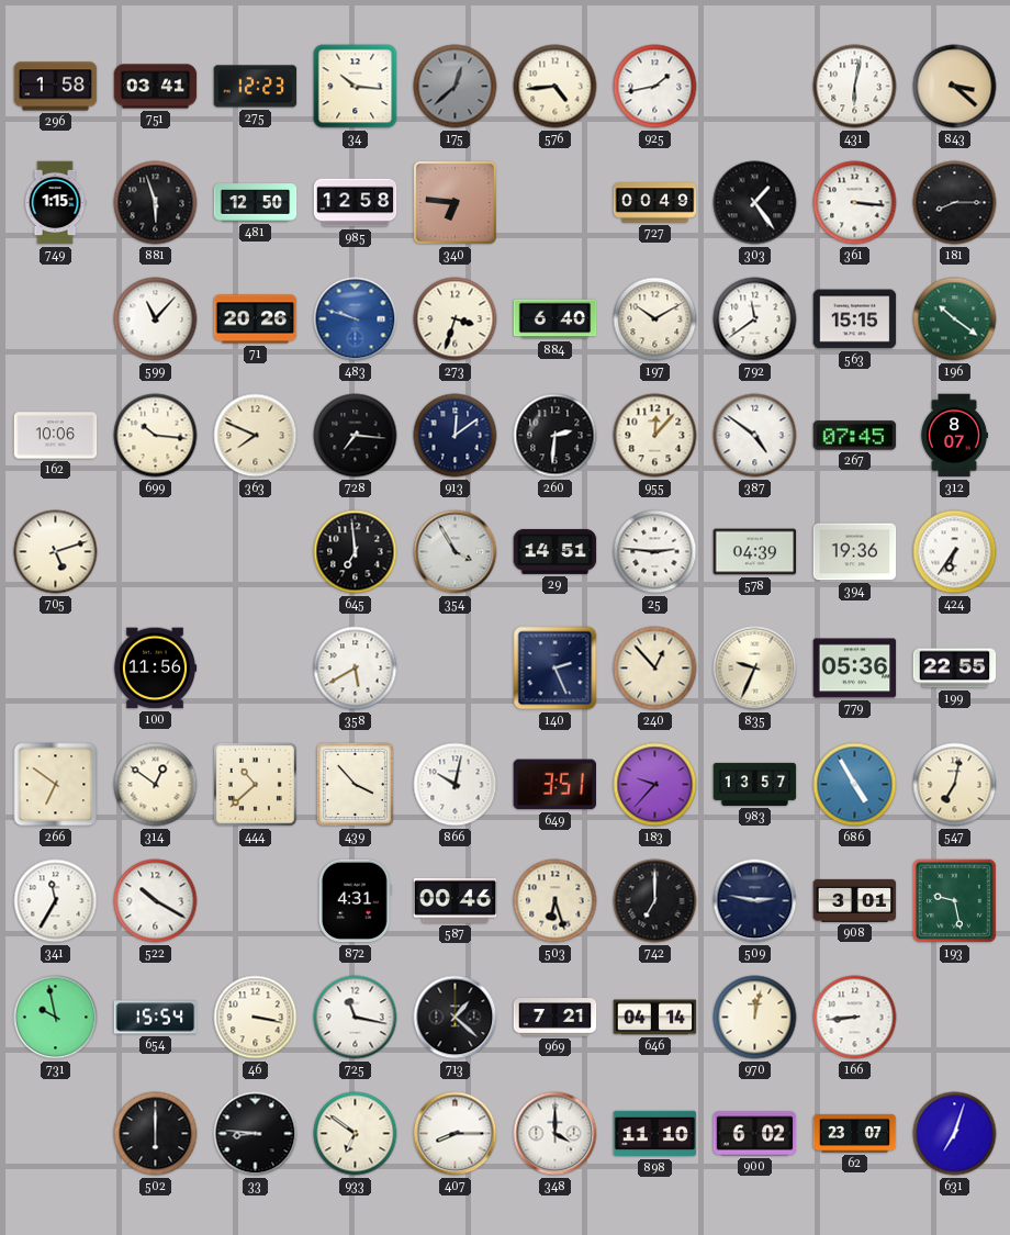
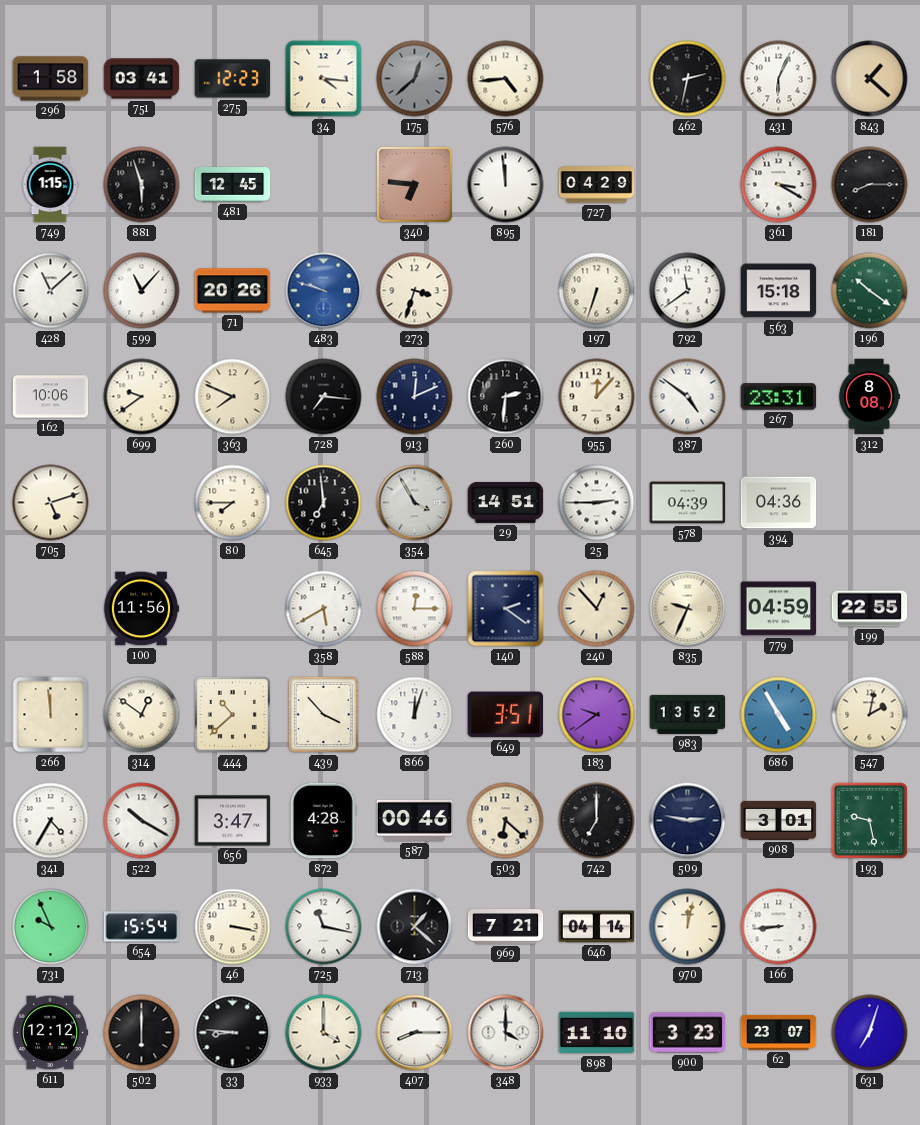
34: 10:16 -> 4:16
925: 1:43 -> none
462: none -> 2:32
431: 6:02 -> 6:04
843: 3:22 -> 1:22
481: 12:50 -> 12:45
985: 12:58 -> none
895: none -> 11:59
727: 00:49 -> 04:29
303: 1:24 -> none
361: 3:16 -> 3:20
428: none -> 11:08
884: 6:40 -> none
197: 10:10 -> 6:33
563: 15:15 -> 15:18
699: 10:16 -> 9:39
913: 12:09 -> 12:11
267: 07:45 -> 23:31
312: 8:07 -> 8:08
80: none -> 7:45
25: 2:46 -> 2:45
394: 19:36 -> 04:36
424: 6:36 -> none
588: none -> 12:15
140: 2:26 -> 2:21
779: 05:36 -> 04:59
266: 6:51 -> 11:59
866: 10:02 -> 12:03
183: 9:37 -> 9:39
983: 13:57 -> 13:52
547: 7:02 -> 2:02
341: 11:35 -> 4:35
656: none -> 3:47
872: 4:31 -> 4:28
503: 6:27 -> 6:22
731: 9:58 -> 9:56
611: none -> 12:12
933: 6:51 -> 4:00
900: 6:02 -> 3:23
